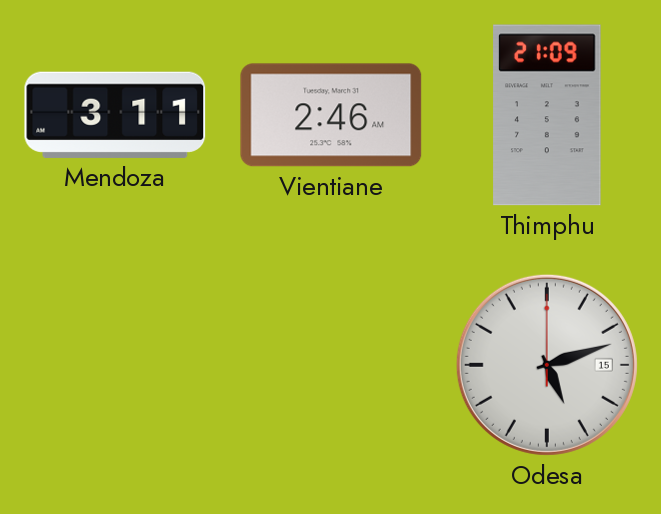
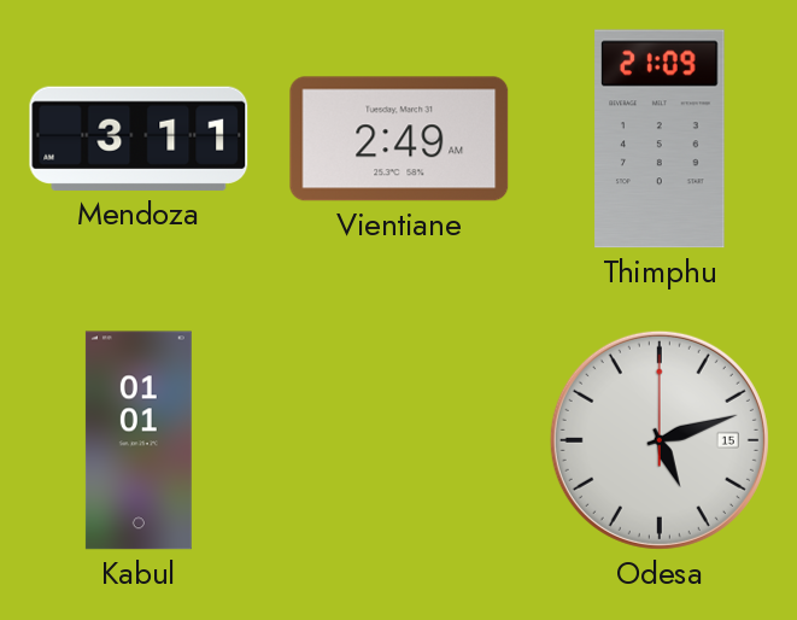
Vientiane: 2:46 -> 2:49
Kabul: none -> 01:01
